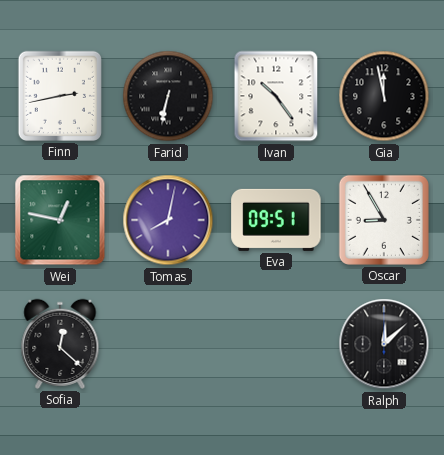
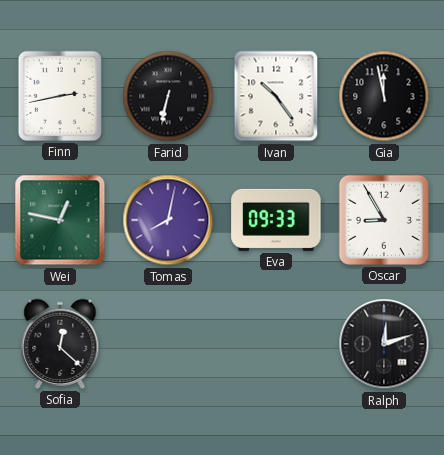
Eva: 09:51 -> 09:33
Ralph: 12:08 -> 12:12
